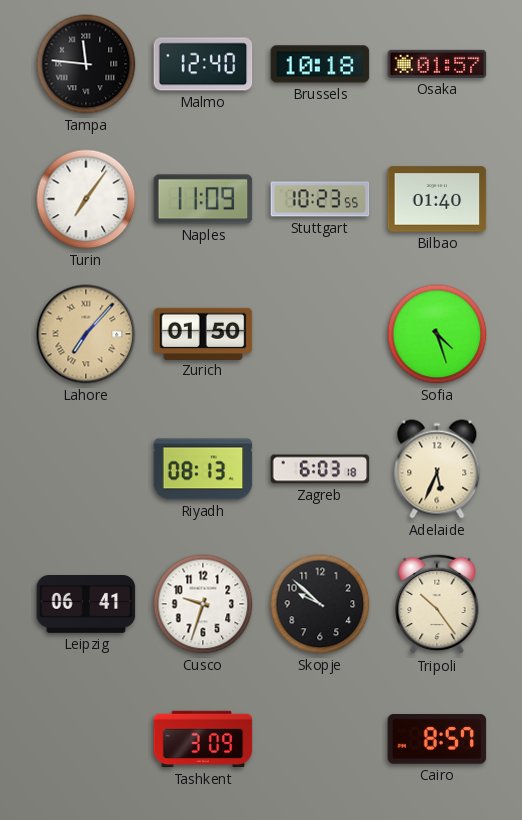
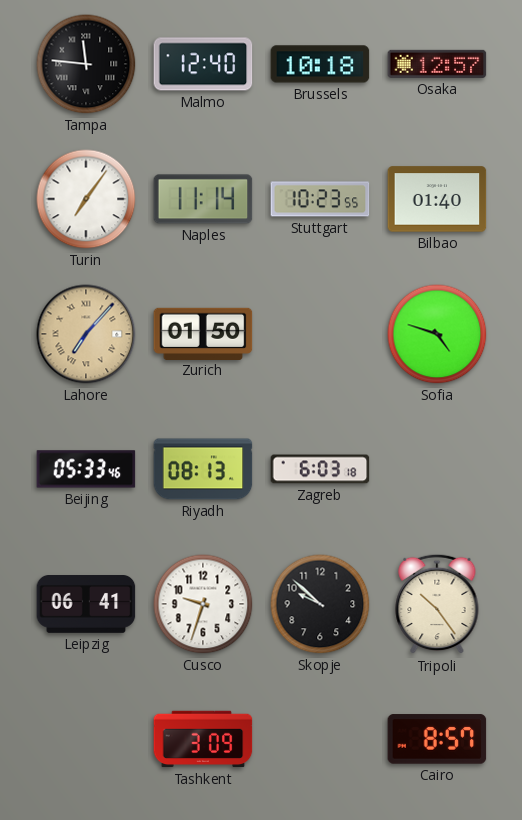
Osaka: 01:57 -> 12:57
Naples: 11:09 -> 11:14
Sofia: 4:27 -> 4:48
Beijing: none -> 05:33
Adelaide: 5:34 -> none
